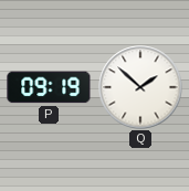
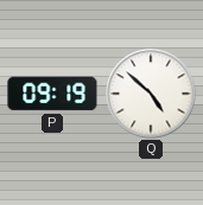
Q: 1:52 -> 4:52
